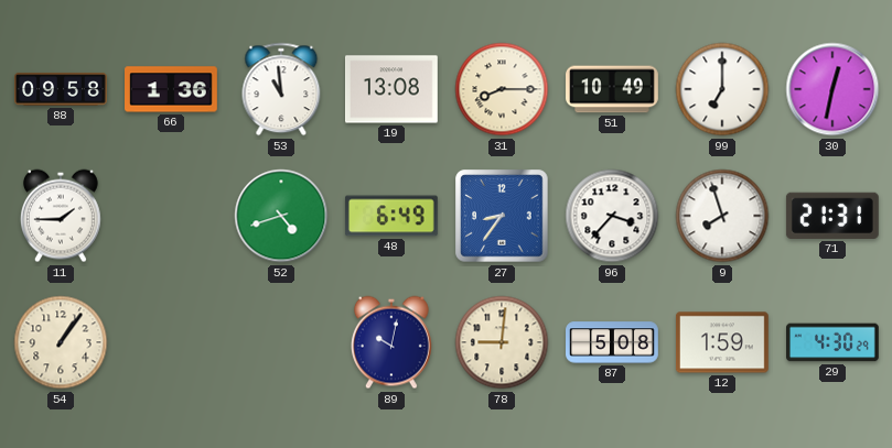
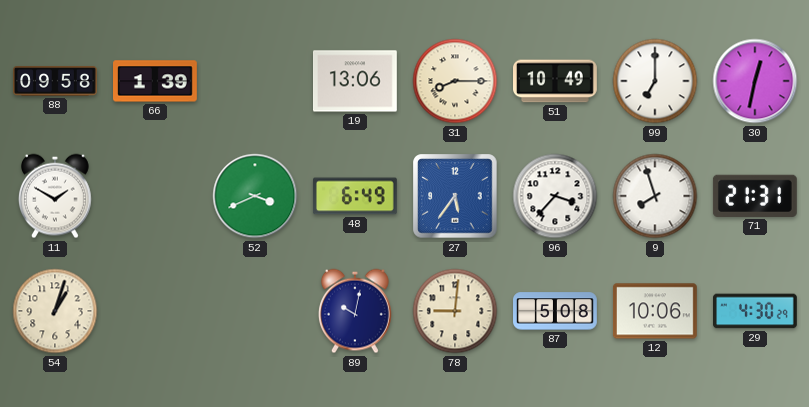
66: 1:36 -> 1:39
53: 10:59 -> none
19: 13:08 -> 13:06
11: 1:45 -> 1:50
52: 4:42 -> 3:41
27: 8:36 -> 5:36
54: 1:06 -> 1:03
12: 1:59 -> 10:06
